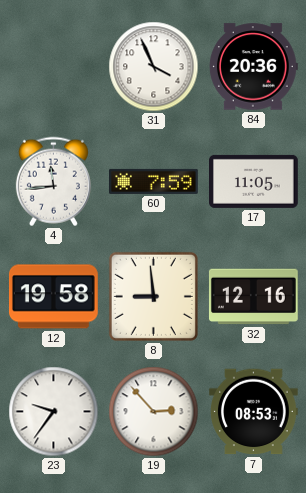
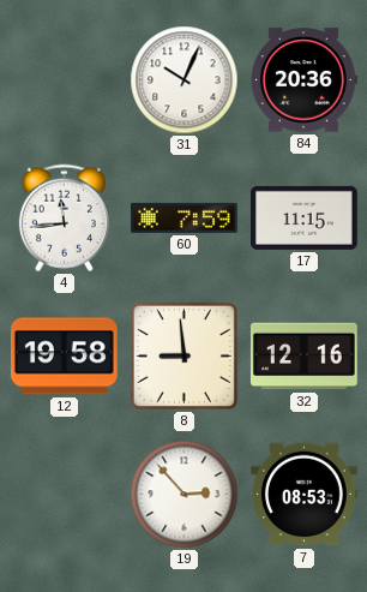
31: 3:56 -> 10:04
17: 11:05 -> 11:15
23: 9:36 -> none
